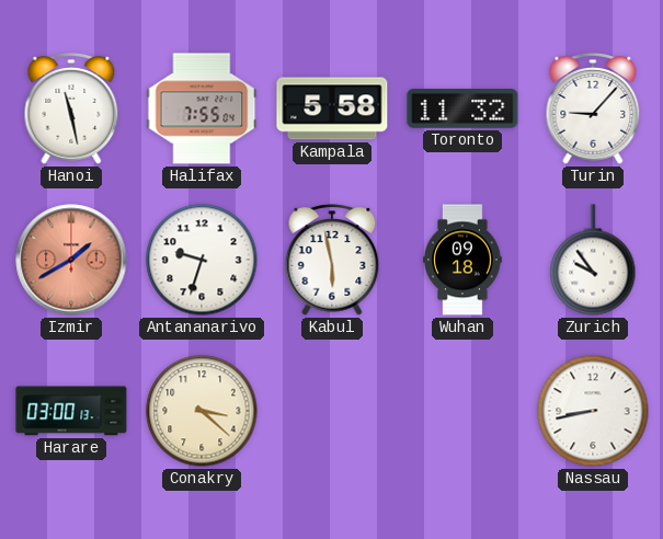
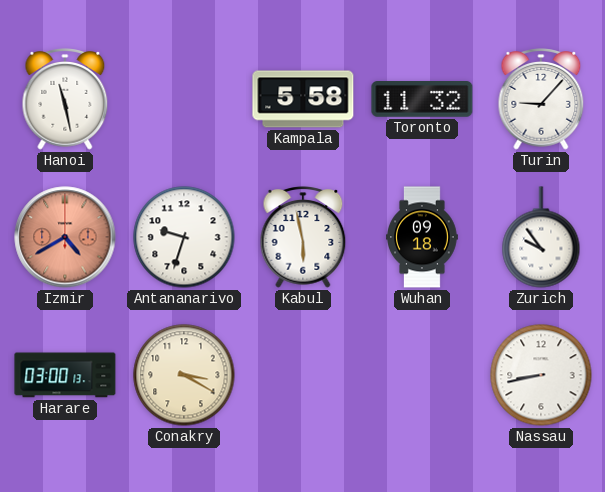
Halifax: 7:55 -> none
Izmir: 1:40 -> 4:40
Conakry: 3:22 -> 3:20
